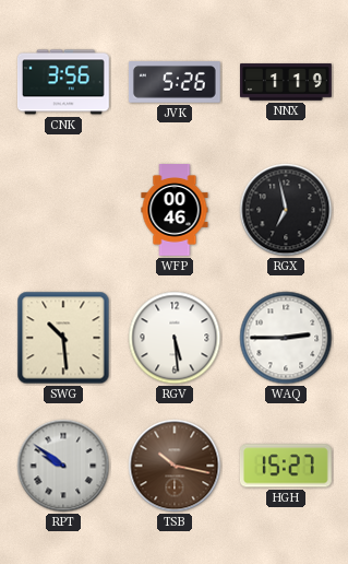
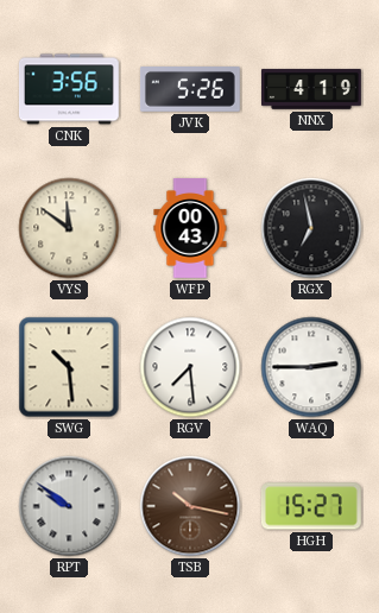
NNX: 1:19 -> 4:19
VYS: none -> 11:51
WFP: 00:46 -> 00:43
RGV: 5:29 -> 7:29
